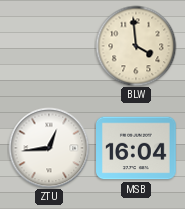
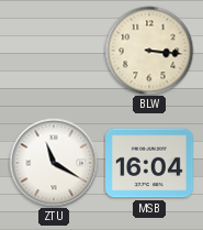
BLW: 3:59 -> 3:16
ZTU: 12:44 -> 11:20
